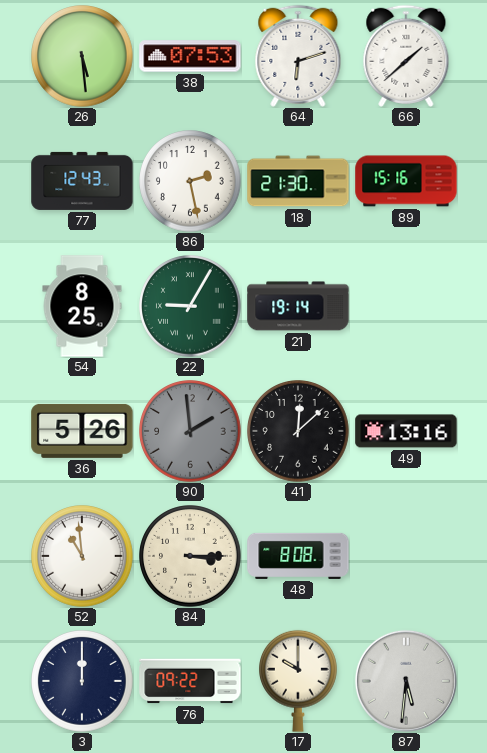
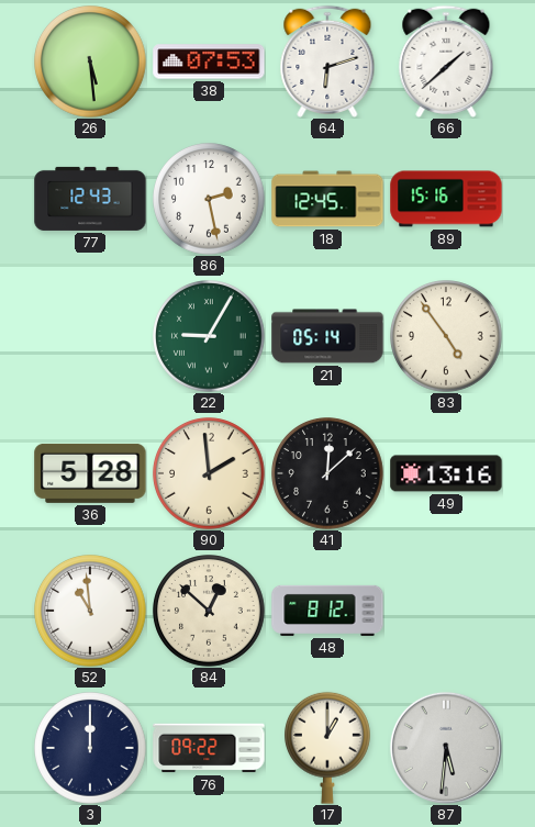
18: 21:30 -> 12:45
54: 8:25 -> none
21: 19:14 -> 05:14
83: none -> 4:54
36: 5:26 -> 5:28
90 dial: grey -> cream
84: 3:15 -> 12:52
48: 8:08 -> 8:12
17: 10:00 -> 1:00
